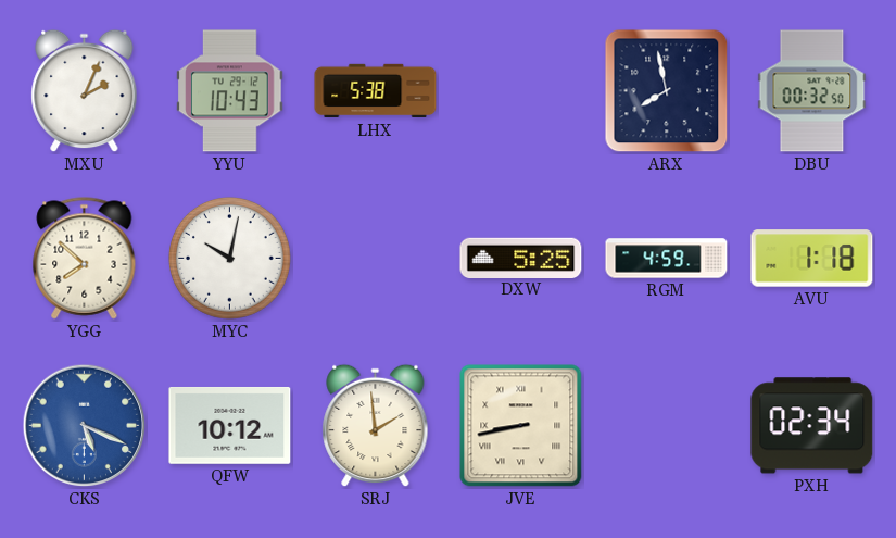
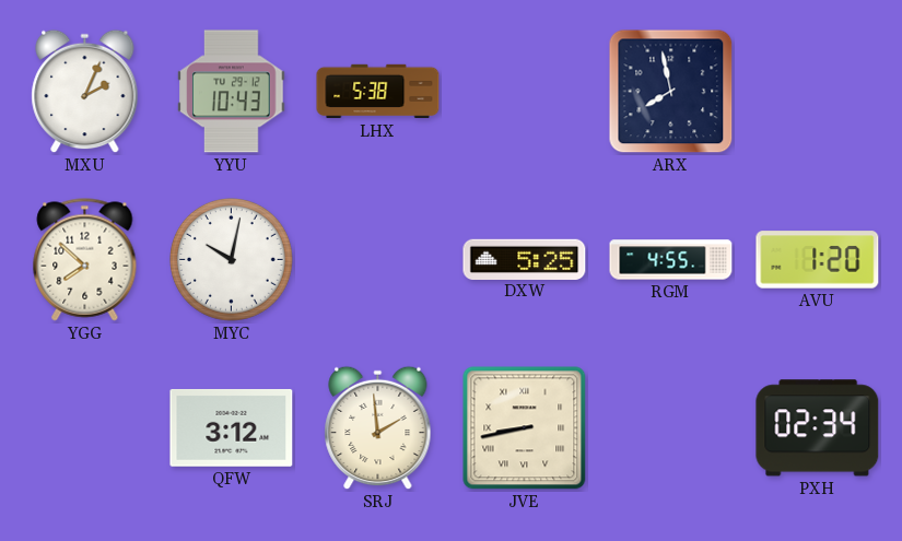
DBU: 00:32 -> none
RGM: 4:59 -> 4:55
AVU: 1:18 -> 1:20
CKS: 5:19 -> none
QFW: 10:12 -> 3:12
